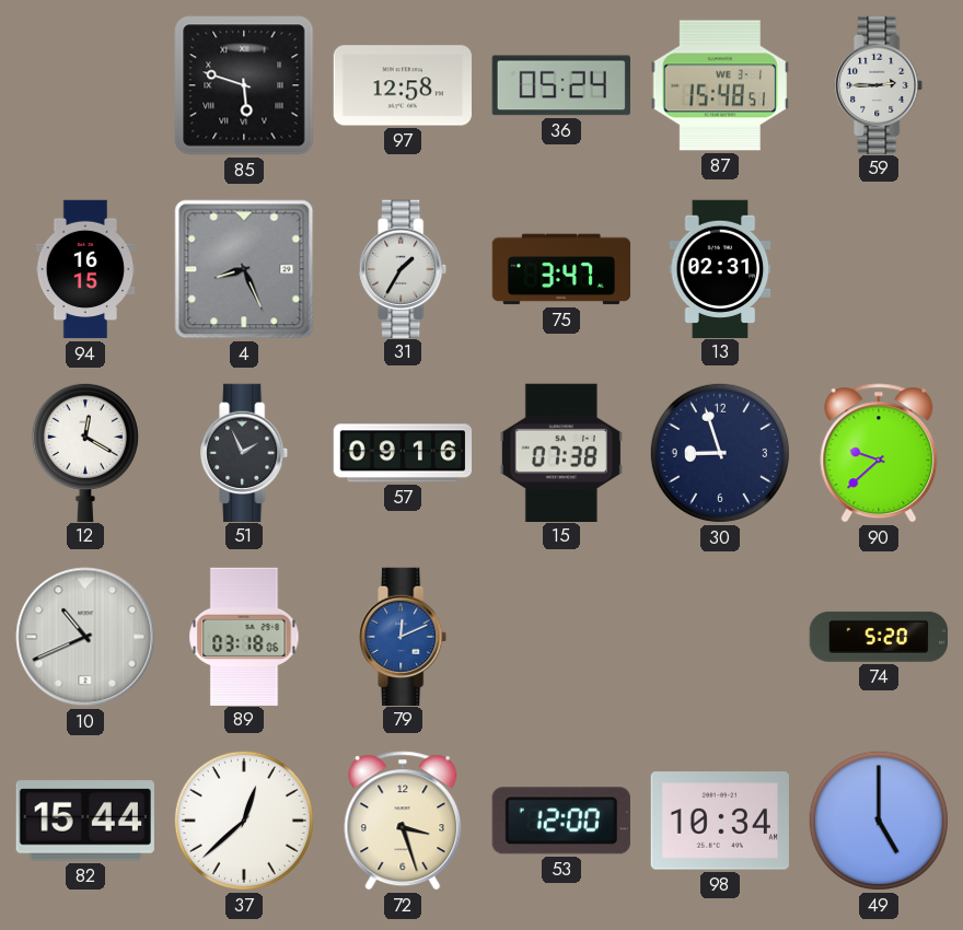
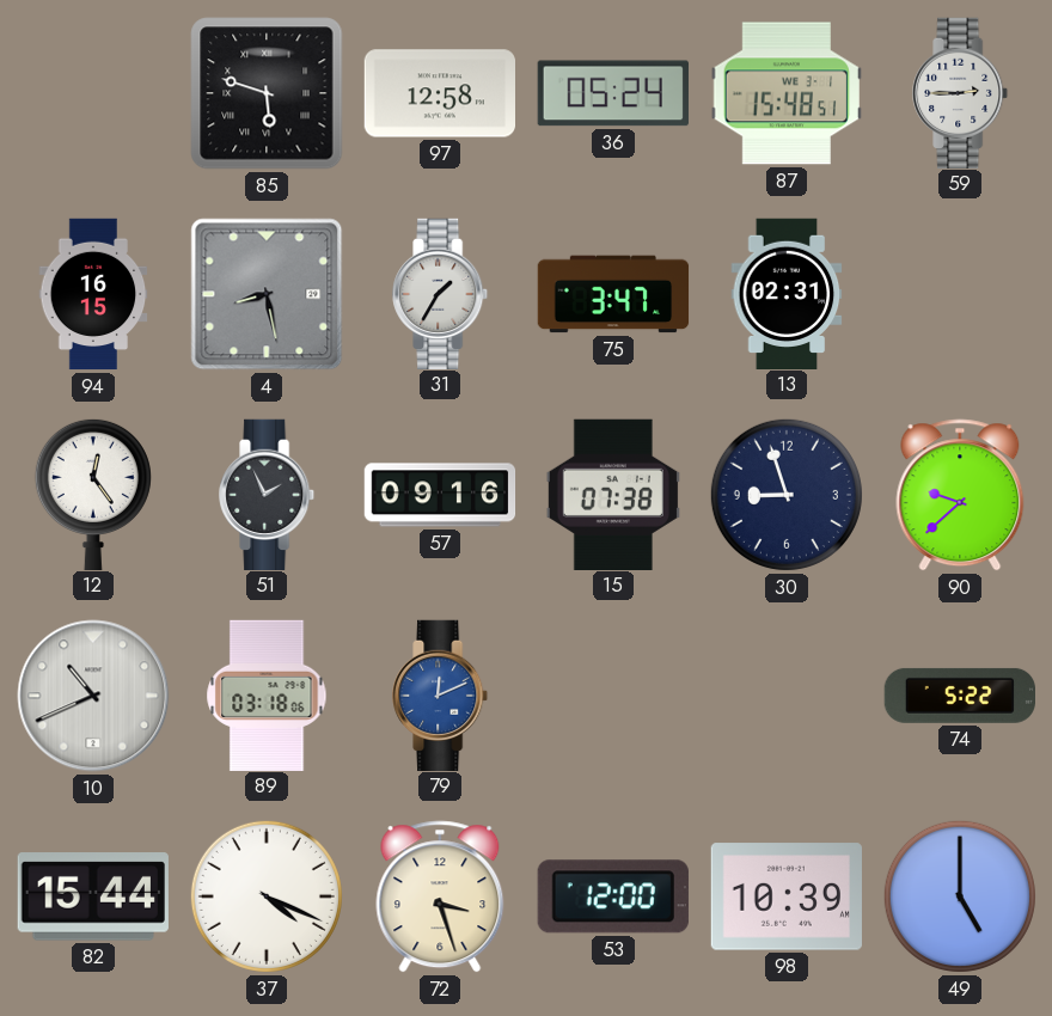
4: 8:26 -> 8:28
12: 12:20 -> 12:24
74: 5:20 -> 5:22
37: 12:38 -> 4:19
98: 10:34 -> 10:39
